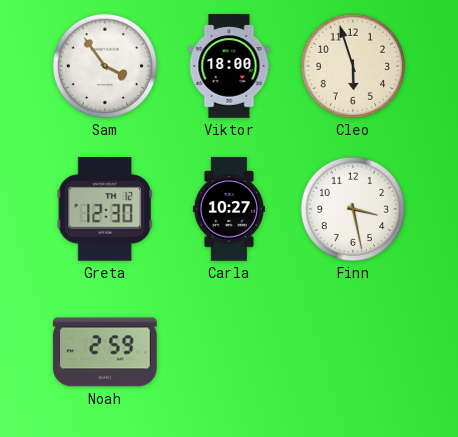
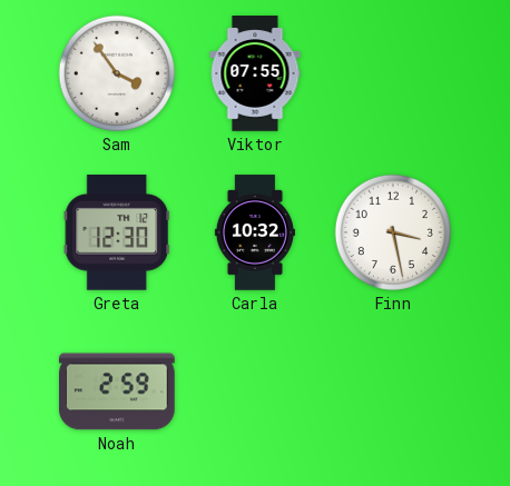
Viktor: 18:00 -> 07:55
Cleo: 5:57 -> none
Carla: 10:27 -> 10:32
